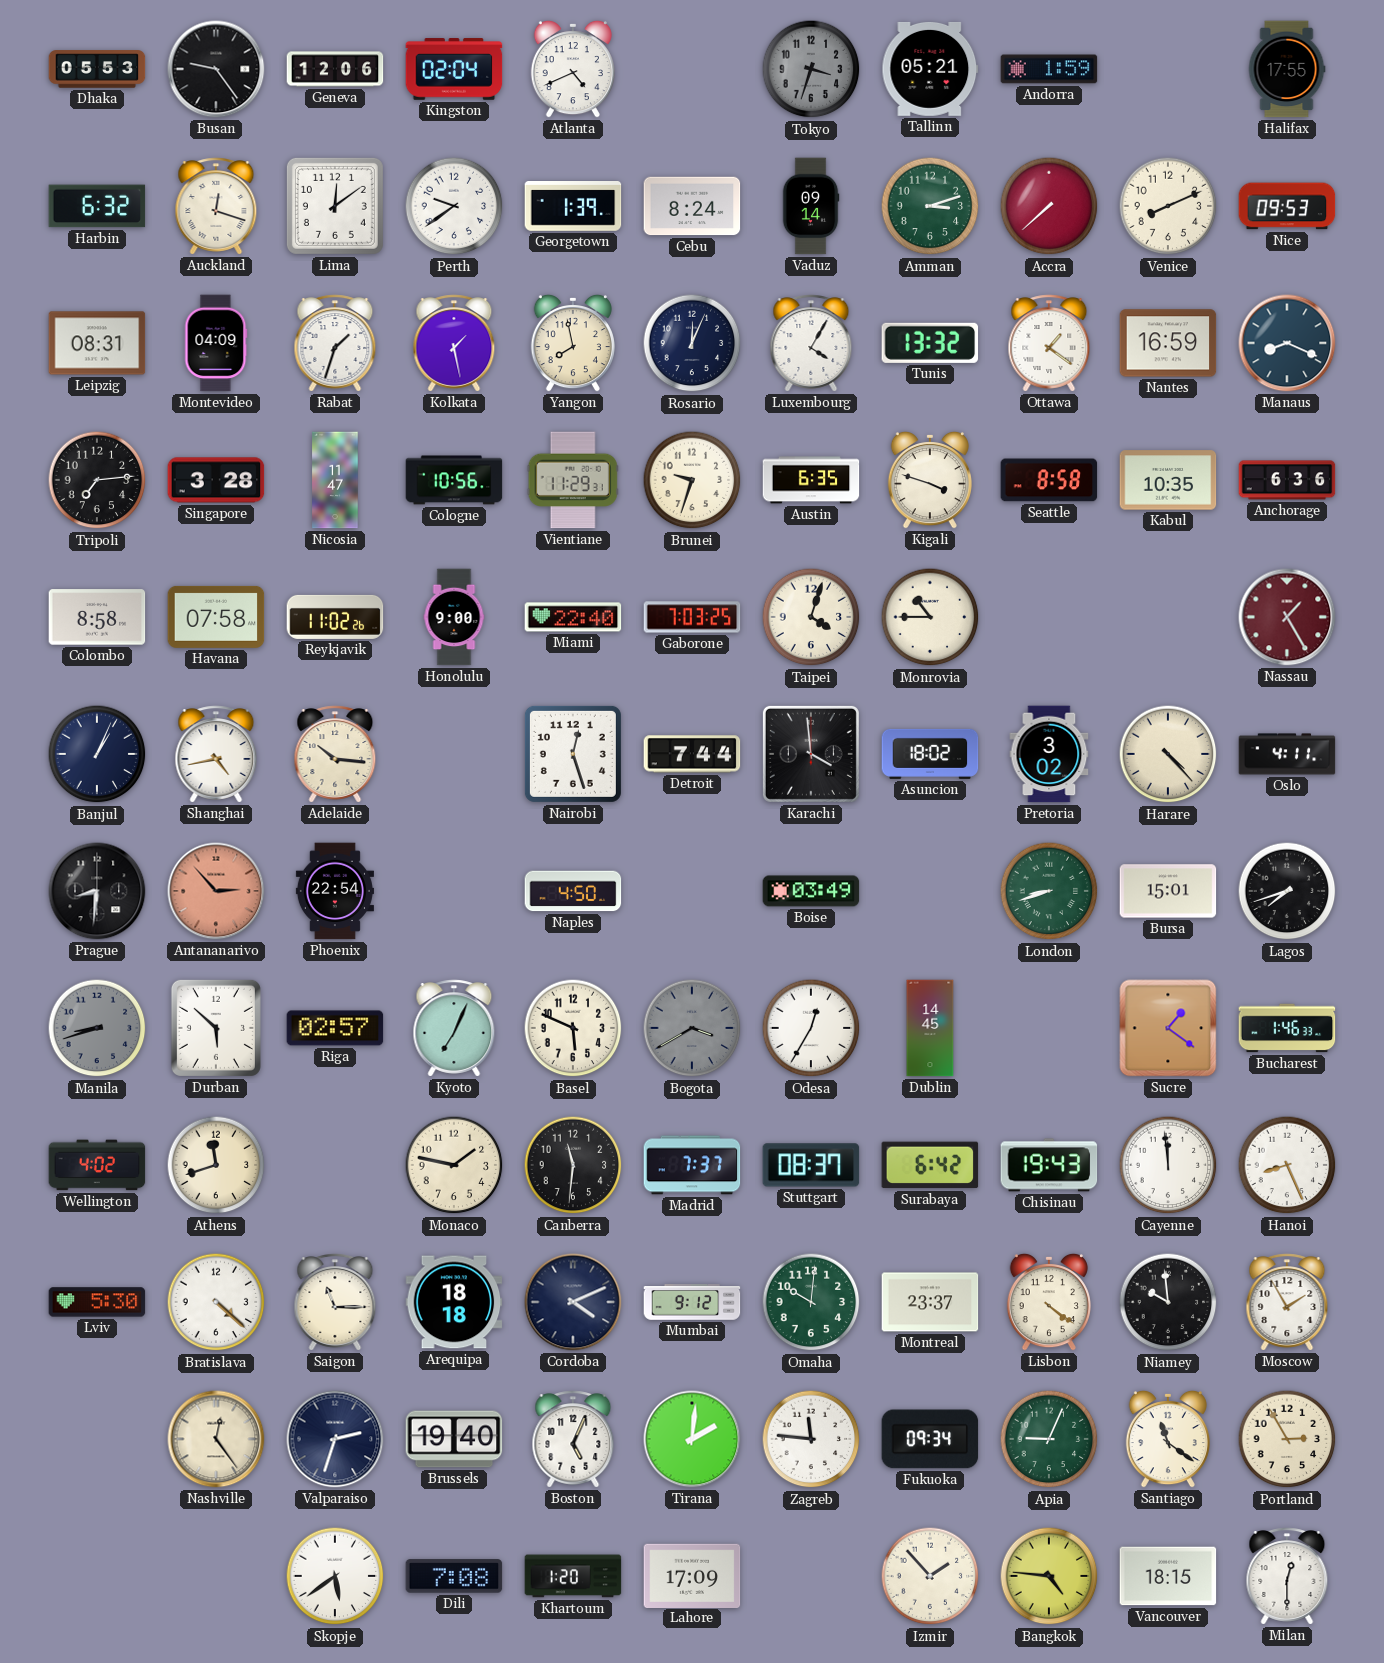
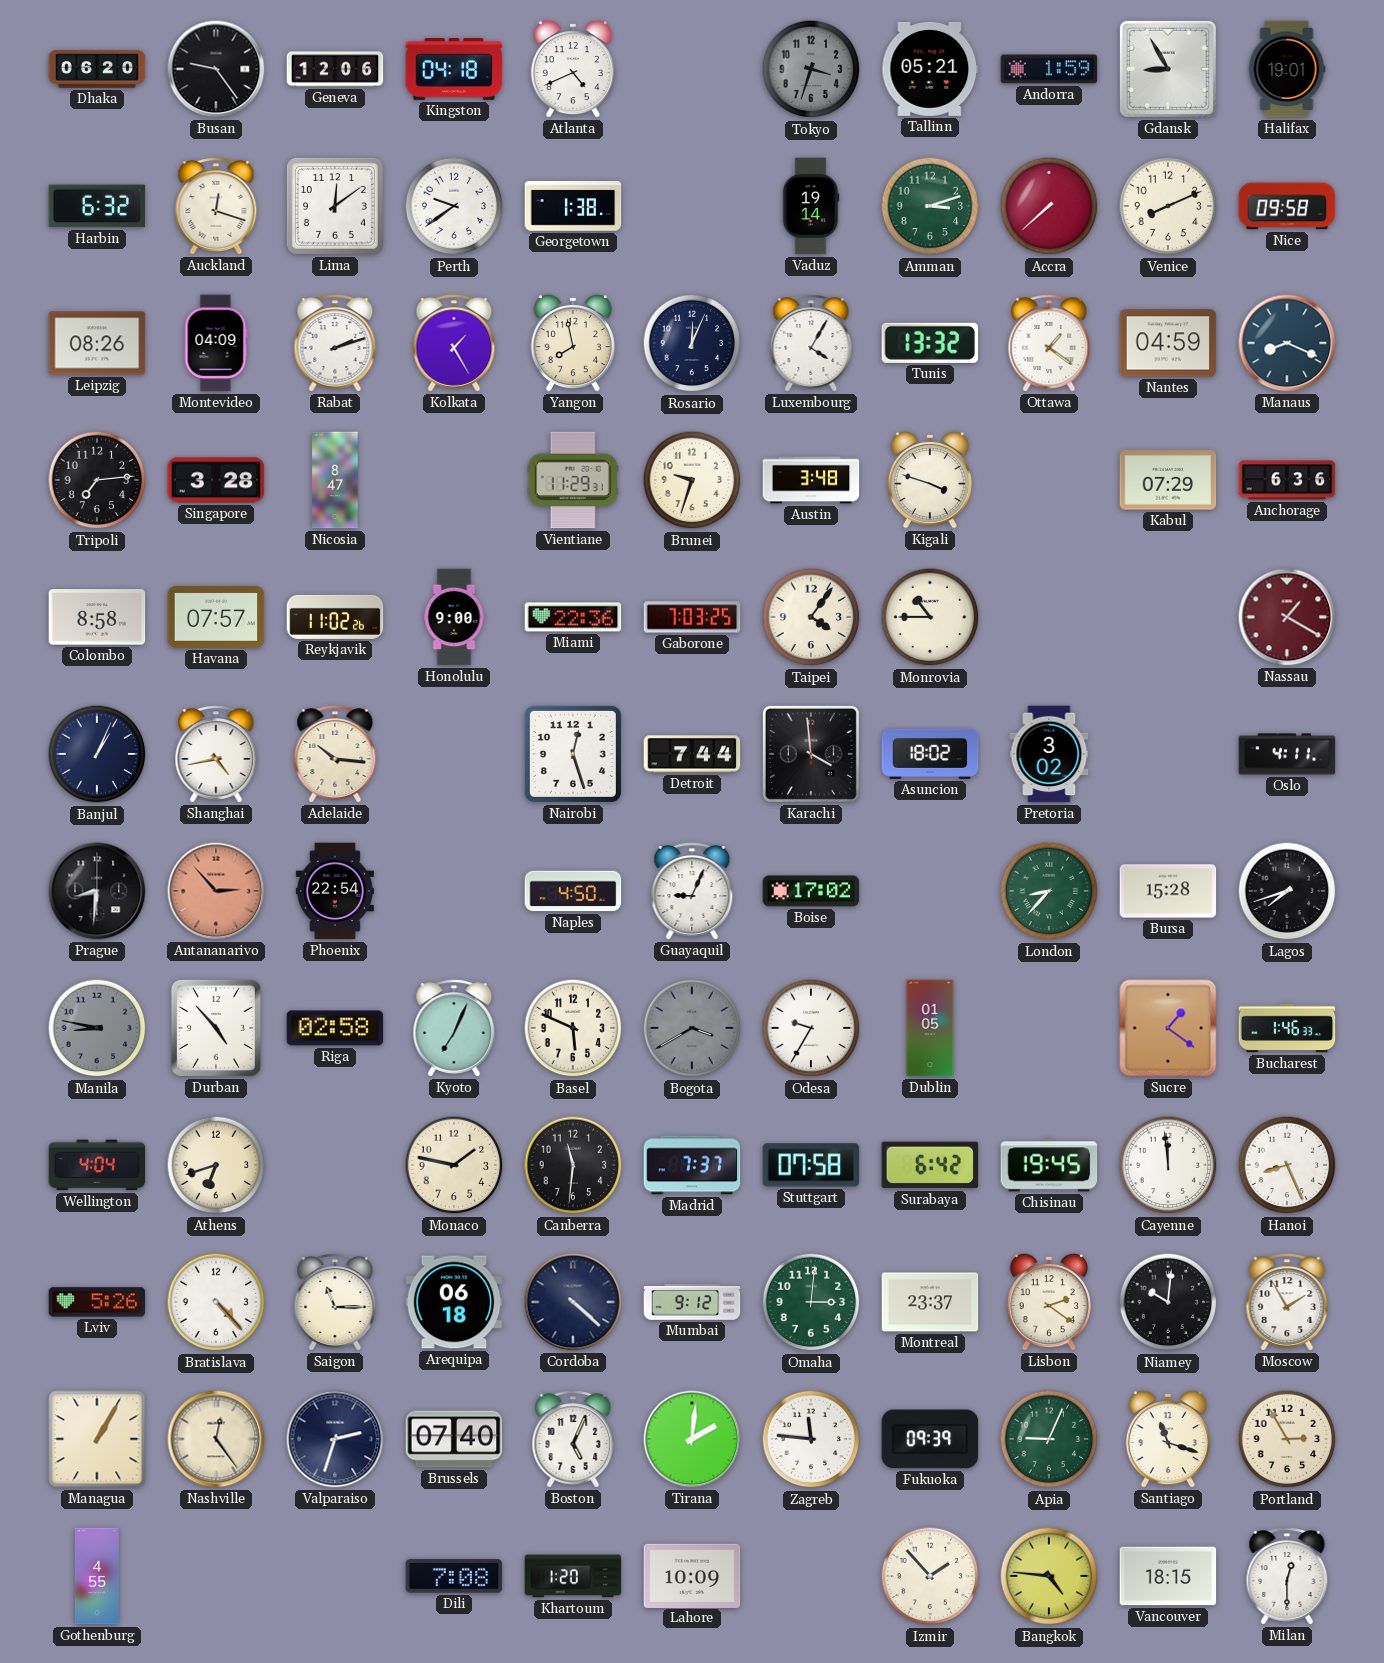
Dhaka: 05:53 -> 06:20
Kingston: 02:04 -> 04:18
Gdansk: none -> 8:55
Halifax: 17:55 -> 19:01
Georgetown: 1:39 -> 1:38
Cebu: 8:24 -> none
Vaduz: 09:14 -> 19:14
Nice: 09:53 -> 09:58
Leipzig: 08:31 -> 08:26
Rabat: 1:33 -> 2:12
Kolkata: 1:28 -> 1:25
Nantes: 16:59 -> 04:59
Nicosia: 11:47 -> 8:47
Cologne: 10:56 -> none
Austin: 6:35 -> 3:48
Seattle: 8:58 -> none
Kabul: 10:35 -> 07:29
Havana: 07:58 -> 07:57
Miami: 22:40 -> 22:36
Taipei: 4:03 -> 4:06
Nassau: 1:25 -> 1:20
Harare: 4:23 -> none
Guayaquil: none -> 9:04
Boise: 03:49 -> 17:02
London: 8:42 -> 8:37
Bursa: 15:01 -> 15:28
Manila: 8:42 -> 8:47
Durban: 5:52 -> 4:53
Riga: 02:57 -> 02:58
Odesa: 12:35 -> 9:35
Dublin: 14:45 -> 01:05
Wellington: 4:02 -> 4:04
Athens: 11:42 -> 6:42
Stuttgart: 08:37 -> 07:58
Chisinau: 19:43 -> 19:45
Lviv: 5:30 -> 5:26
Bratislava: 4:22 -> 4:23
Arequipa: 18:18 -> 06:18
Cordoba: 4:11 -> 4:22
Omaha: 10:01 -> 3:01
Lisbon: 4:21 -> 2:21
Niamey: 9:59 -> 10:01
Managua: none -> 1:05
Brussels: 19:40 -> 07:40
Fukuoka: 09:34 -> 09:39
Santiago: 11:21 -> 11:18
Gothenburg: none -> 4:55
Skopje: 5:39 -> none
Lahore: 17:09 -> 10:09
